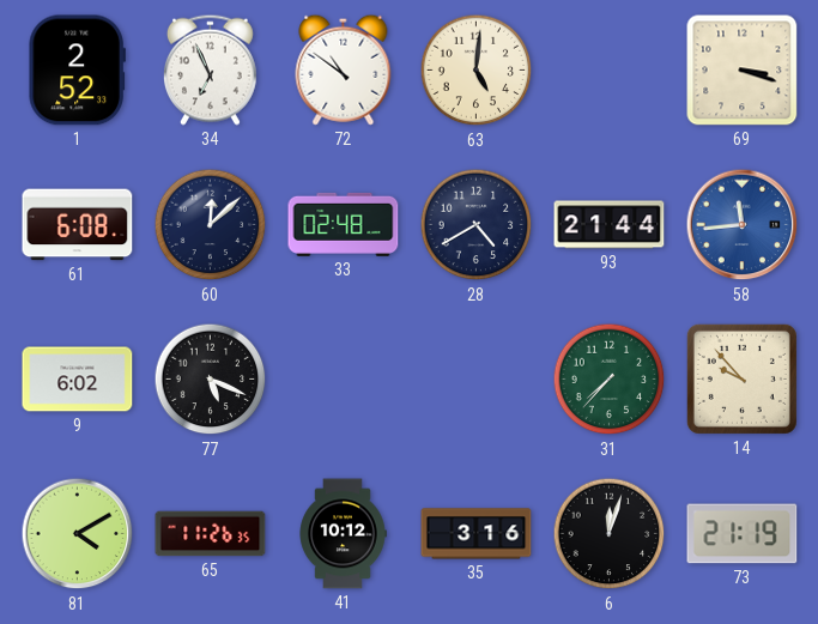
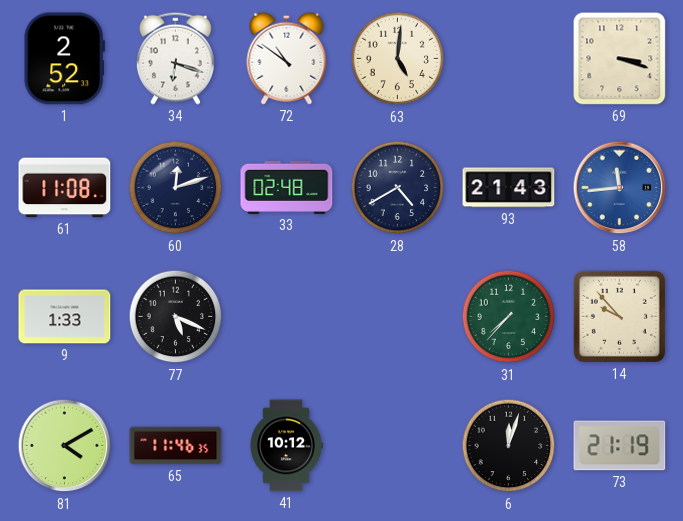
34: 6:56 -> 6:18
61: 6:08 -> 11:08
60: 12:08 -> 12:12
93: 21:44 -> 21:43
9: 6:02 -> 1:33
65: 11:26 -> 11:46
35: 3:16 -> none
